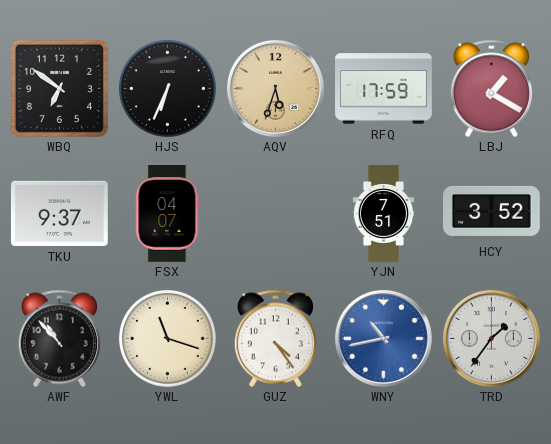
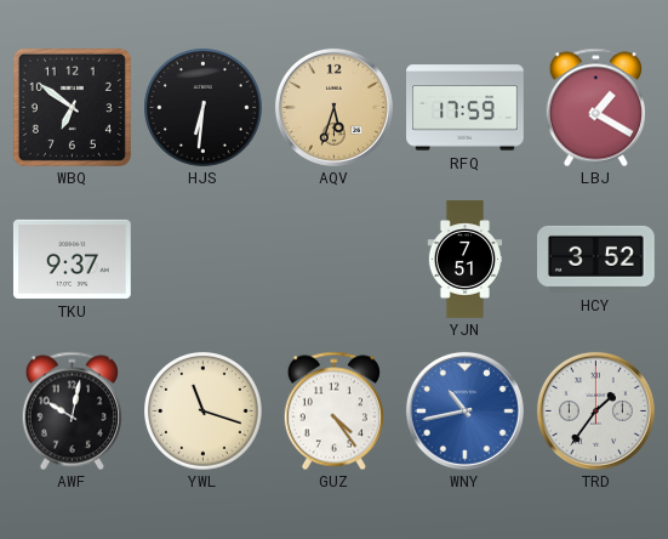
HJS: 6:34 -> 6:31
FSX: 04:07 -> none
AWF: 10:53 -> 10:02
